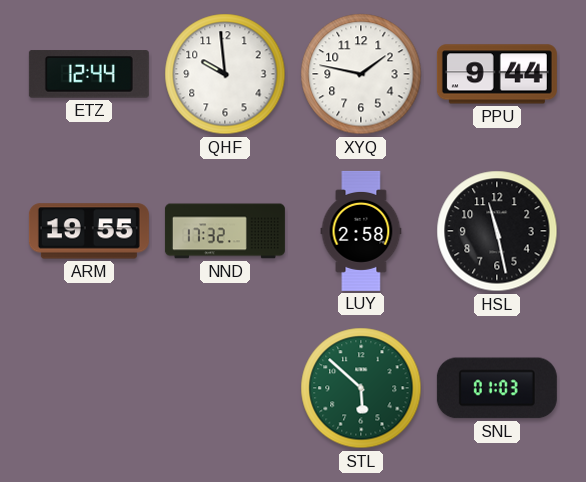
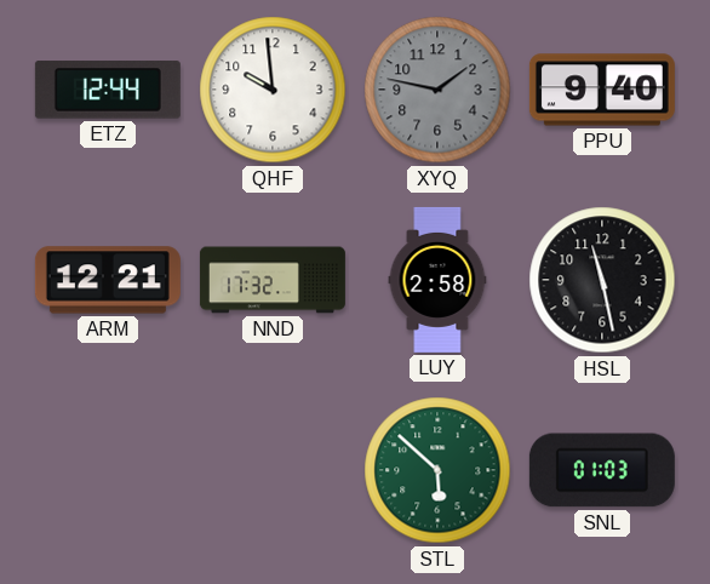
XYQ dial: white -> grey
PPU: 9:44 -> 9:40
ARM: 19:55 -> 12:21
